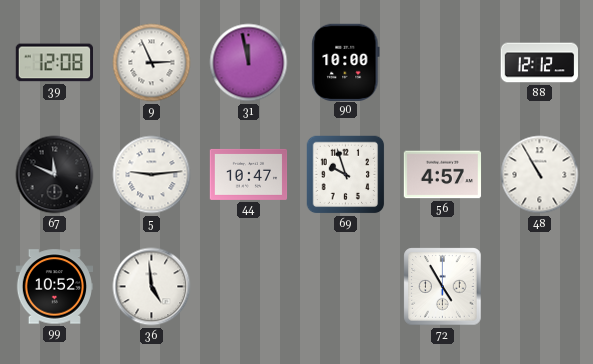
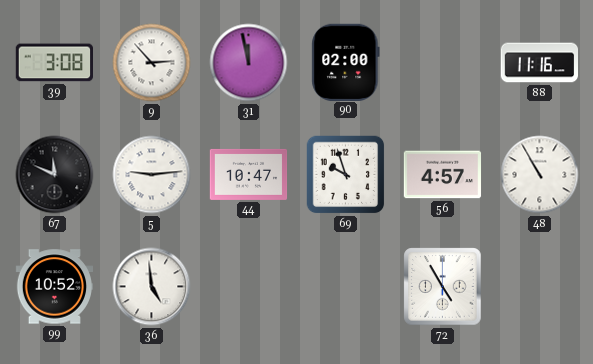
39: 12:08 -> 3:08
9: 2:56 -> 2:53
90: 10:00 -> 02:00
88: 12:12 -> 11:16
